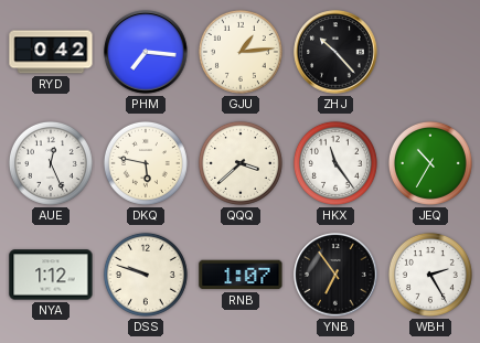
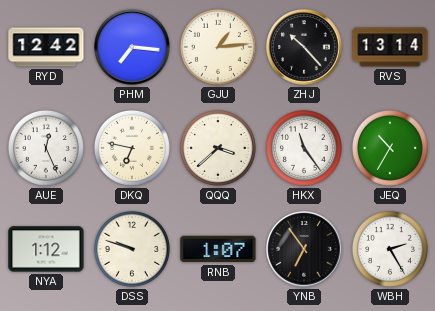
RYD: 0:42 -> 12:42
RVS: none -> 13:14
DKQ: 5:47 -> 6:47
